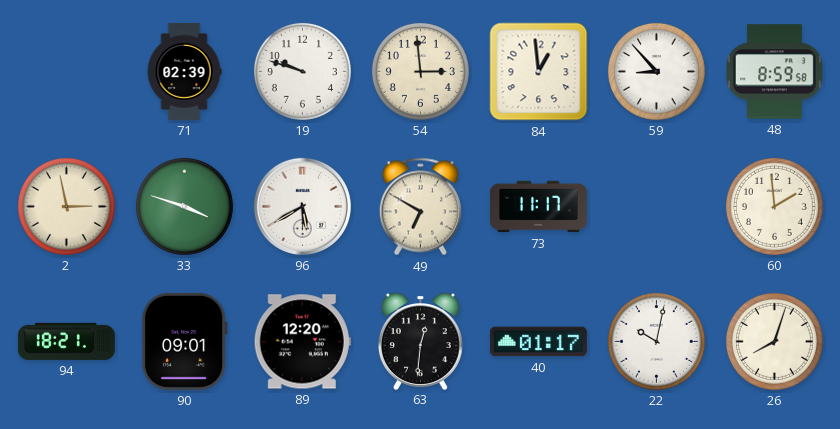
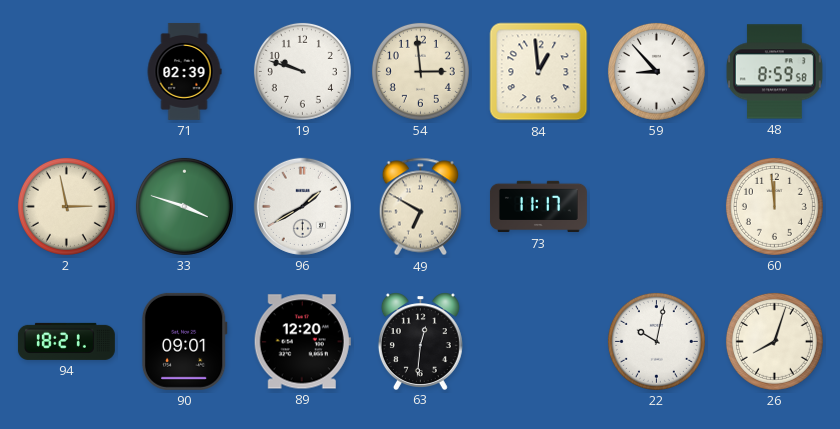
96: 5:40 -> 1:40
60: 1:59 -> 11:59
40: 01:17 -> none
